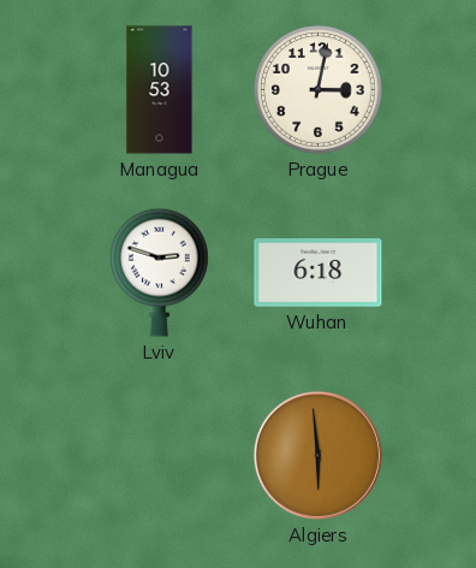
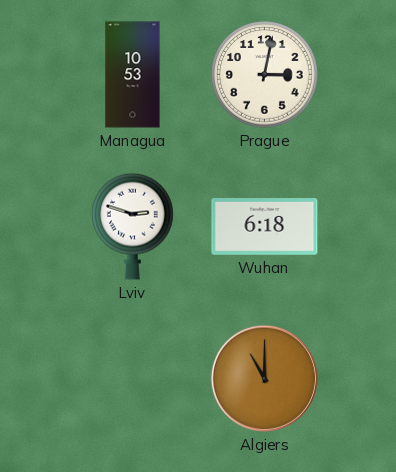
Algiers: 5:59 -> 11:00
